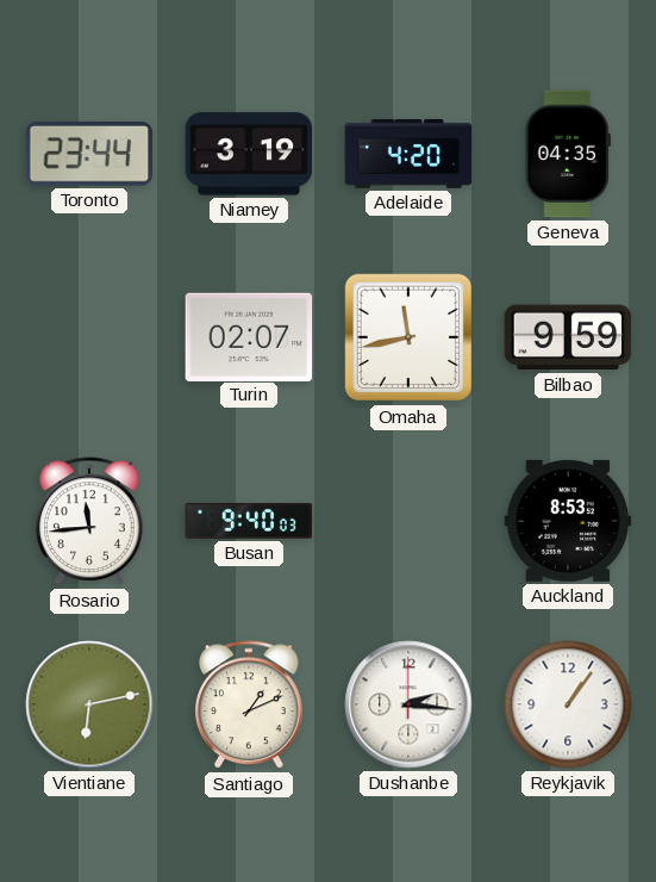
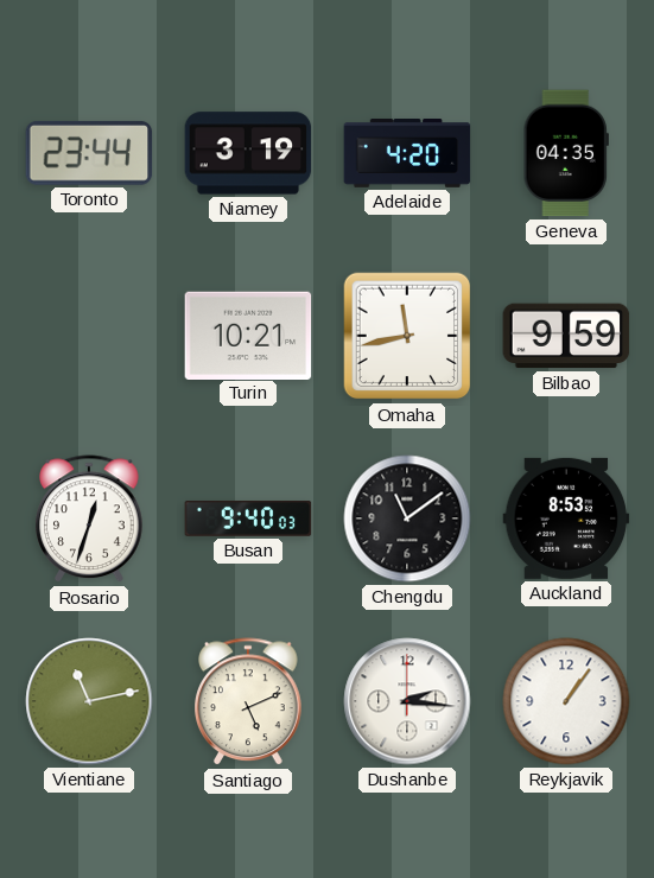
Turin: 02:07 -> 10:21
Rosario: 11:44 -> 12:33
Chengdu: none -> 11:09
Vientiane: 6:13 -> 11:13
Santiago: 1:11 -> 5:11
